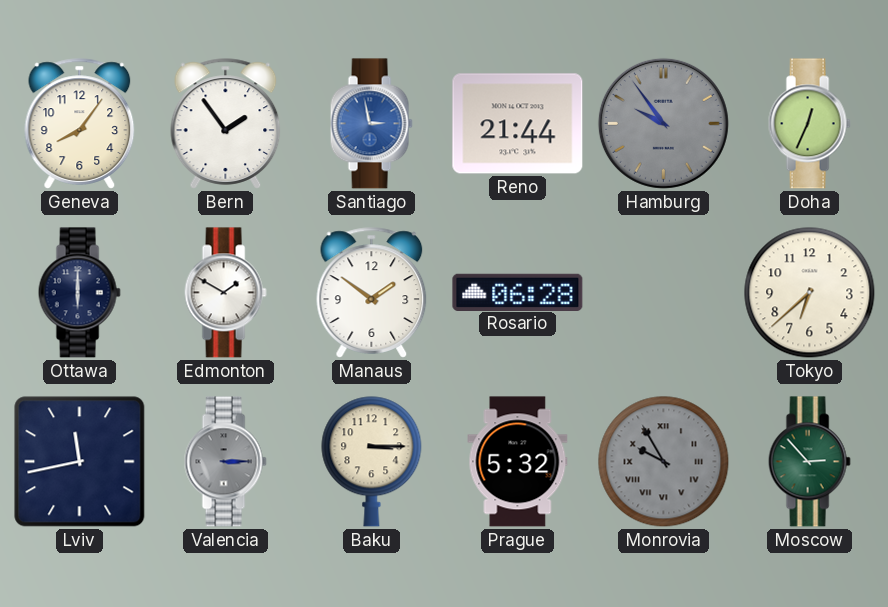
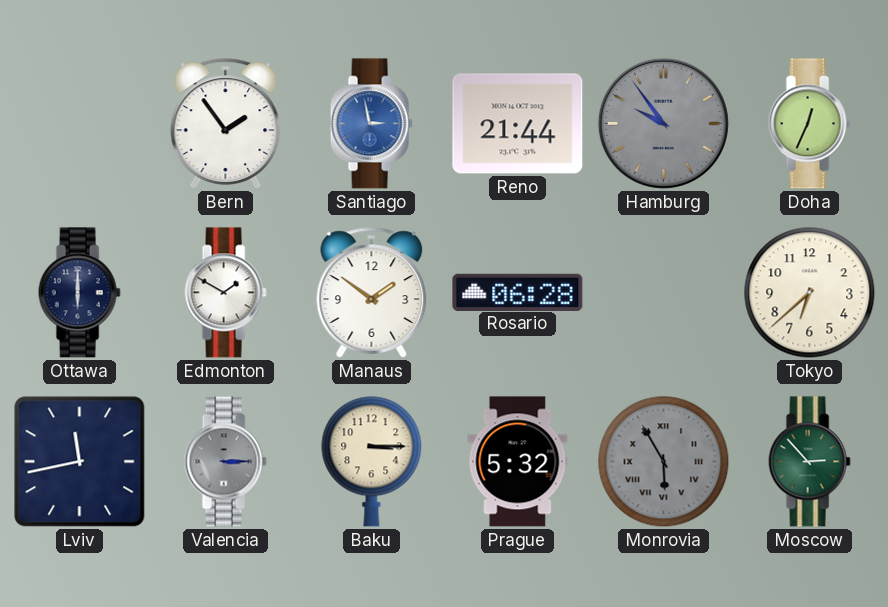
Geneva: 8:06 -> none
Monrovia: 9:55 -> 5:55
